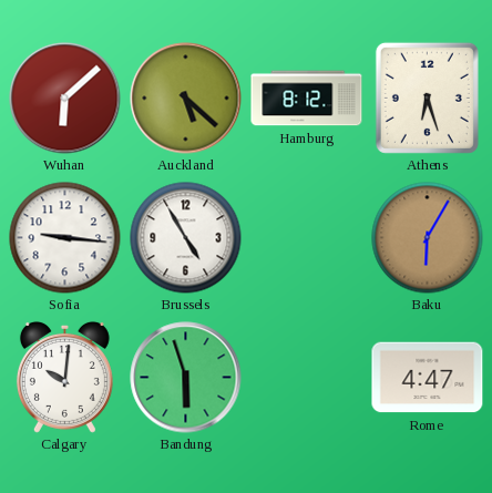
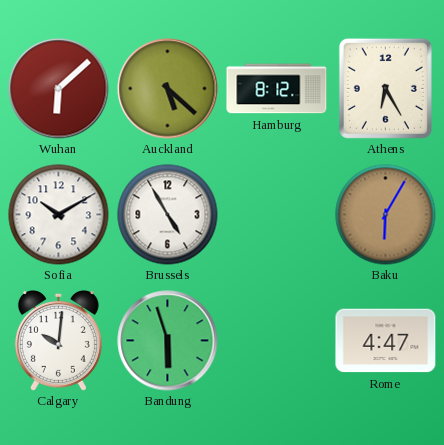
Athens: 6:27 -> 6:25
Sofia: 9:16 -> 10:10
